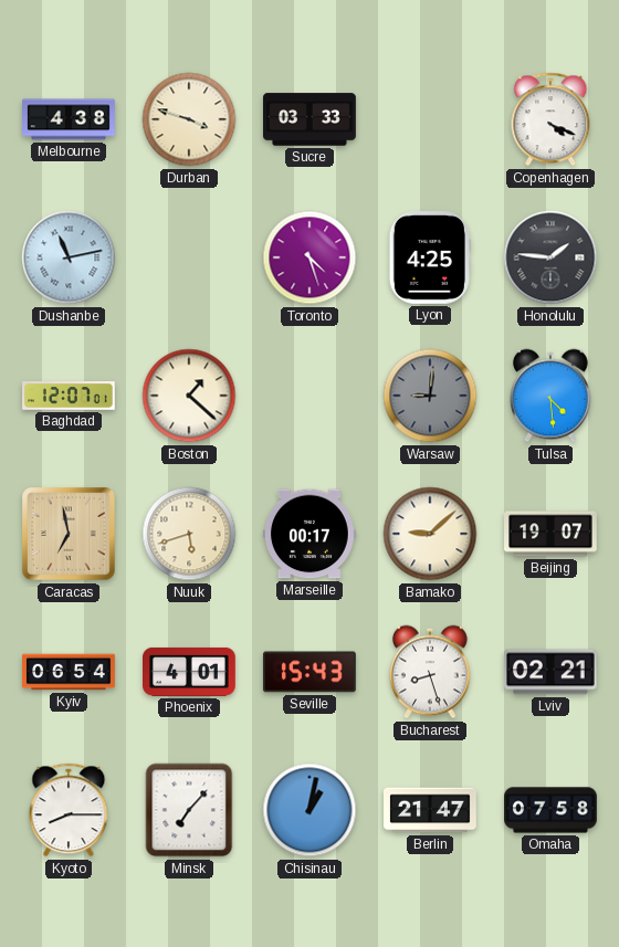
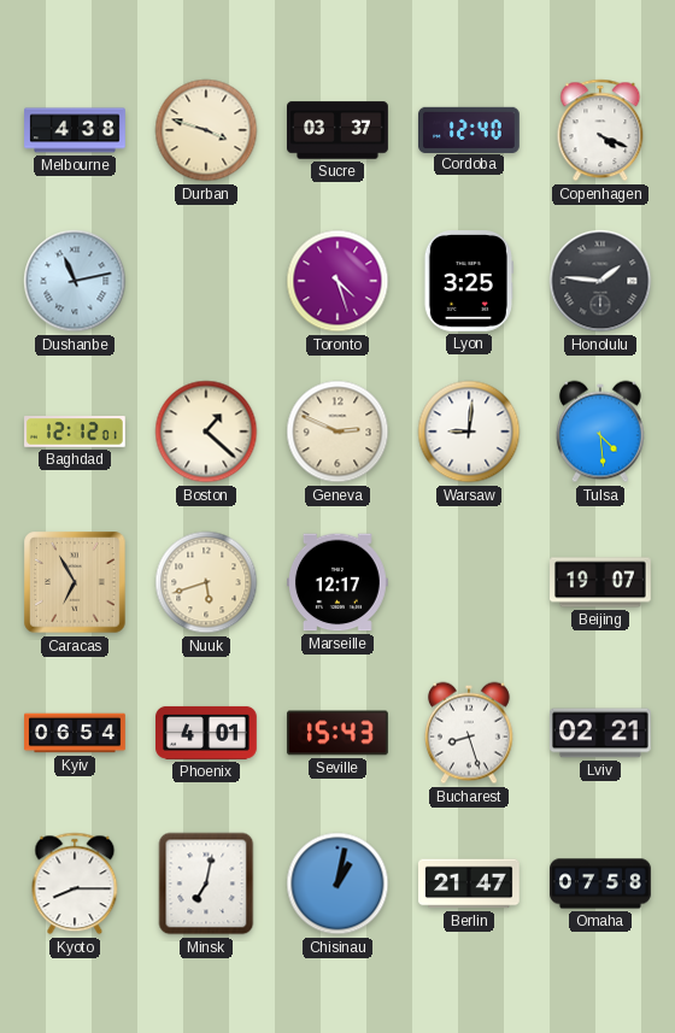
Sucre: 03:33 -> 03:37
Cordoba: none -> 12:40
Lyon: 4:25 -> 3:25
Baghdad: 12:07 -> 12:12
Geneva: none -> 2:49
Warsaw dial: grey -> white
Caracas: 6:58 -> 6:55
Marseille: 00:17 -> 12:17
Bamako: 9:08 -> none
Minsk: 7:07 -> 7:02
